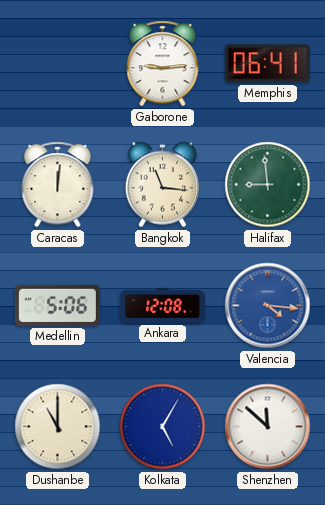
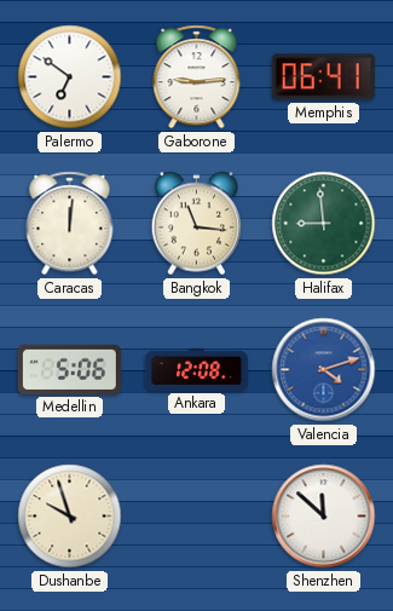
Palermo: none -> 6:51
Valencia: 4:16 -> 4:12
Dushanbe: 11:00 -> 9:57
Kolkata: 5:05 -> none
